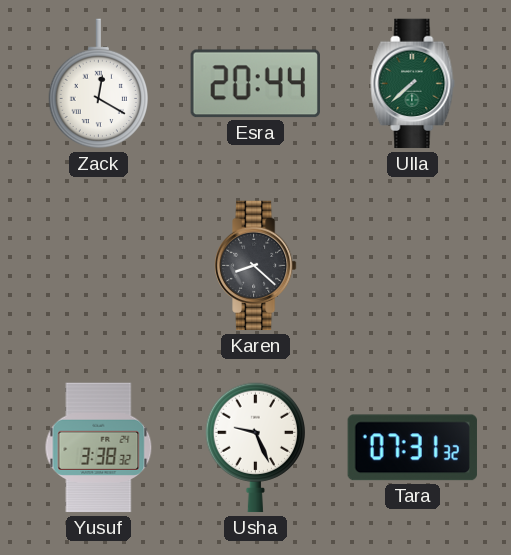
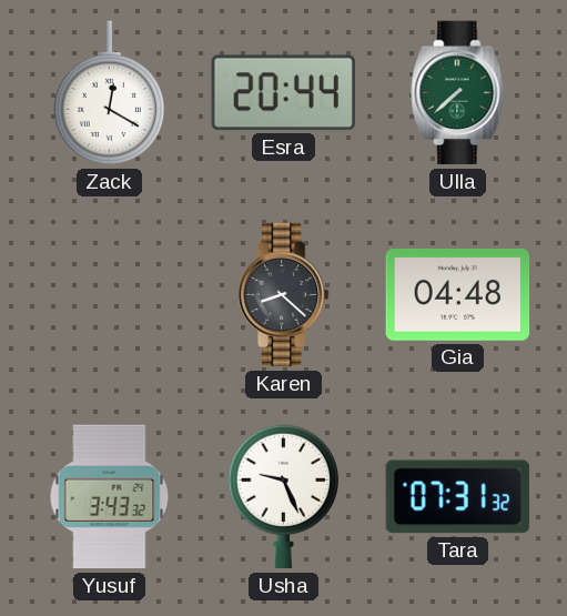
Gia: none -> 04:48
Yusuf: 3:38 -> 3:43
